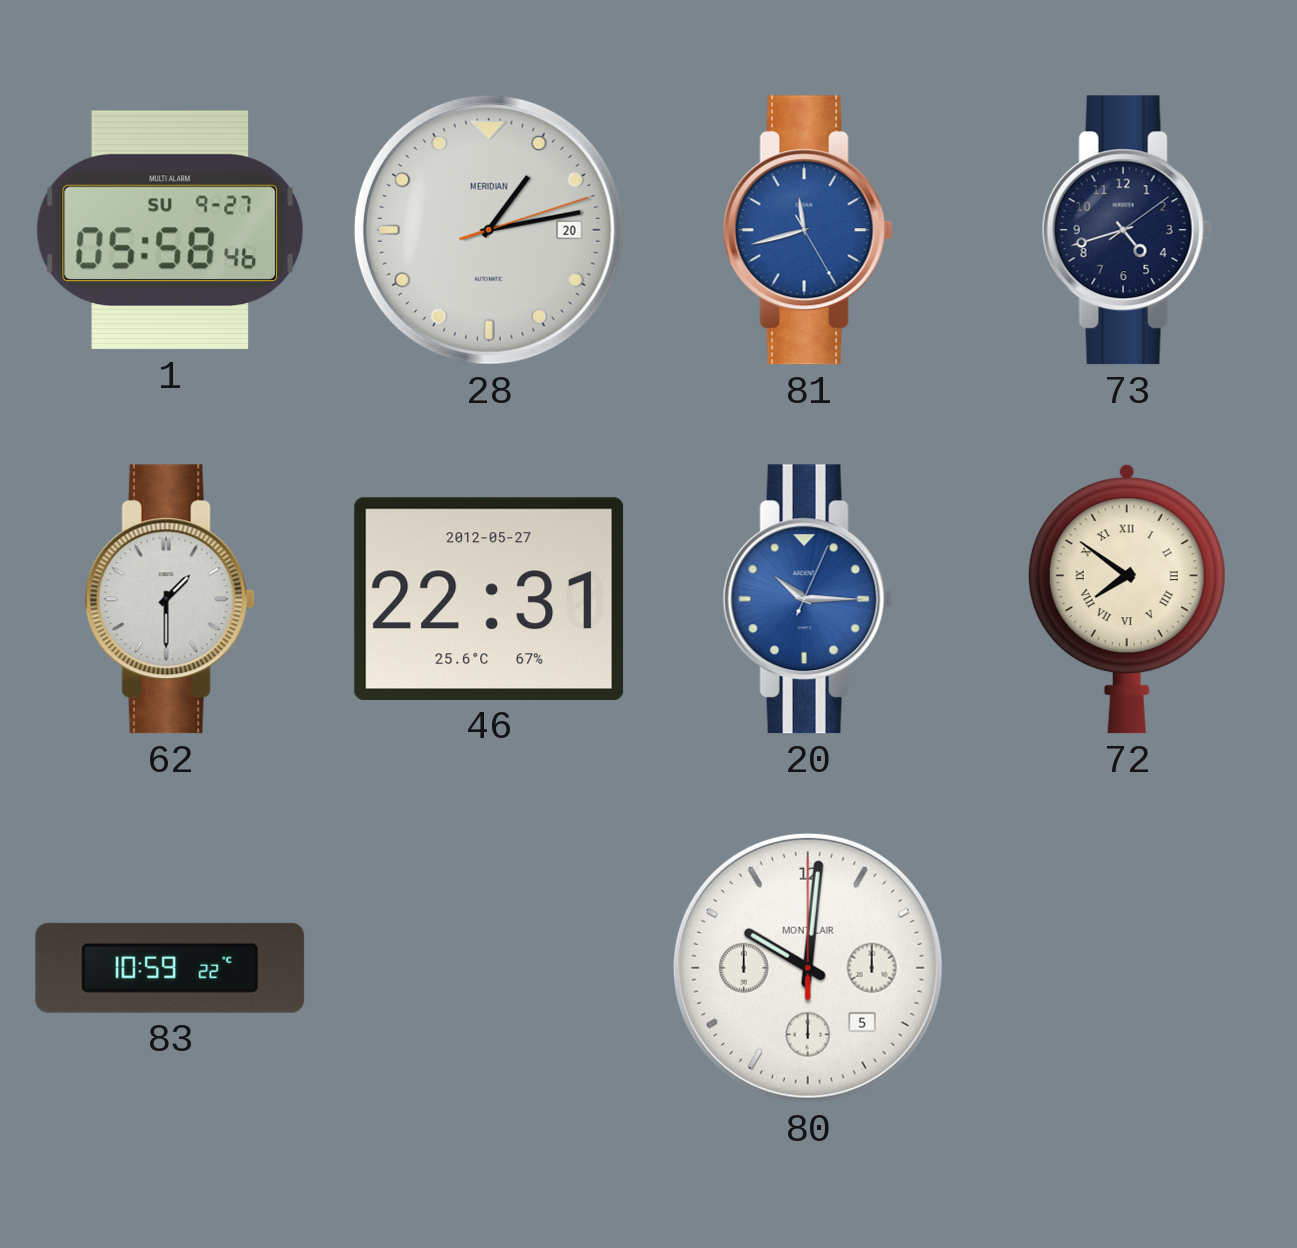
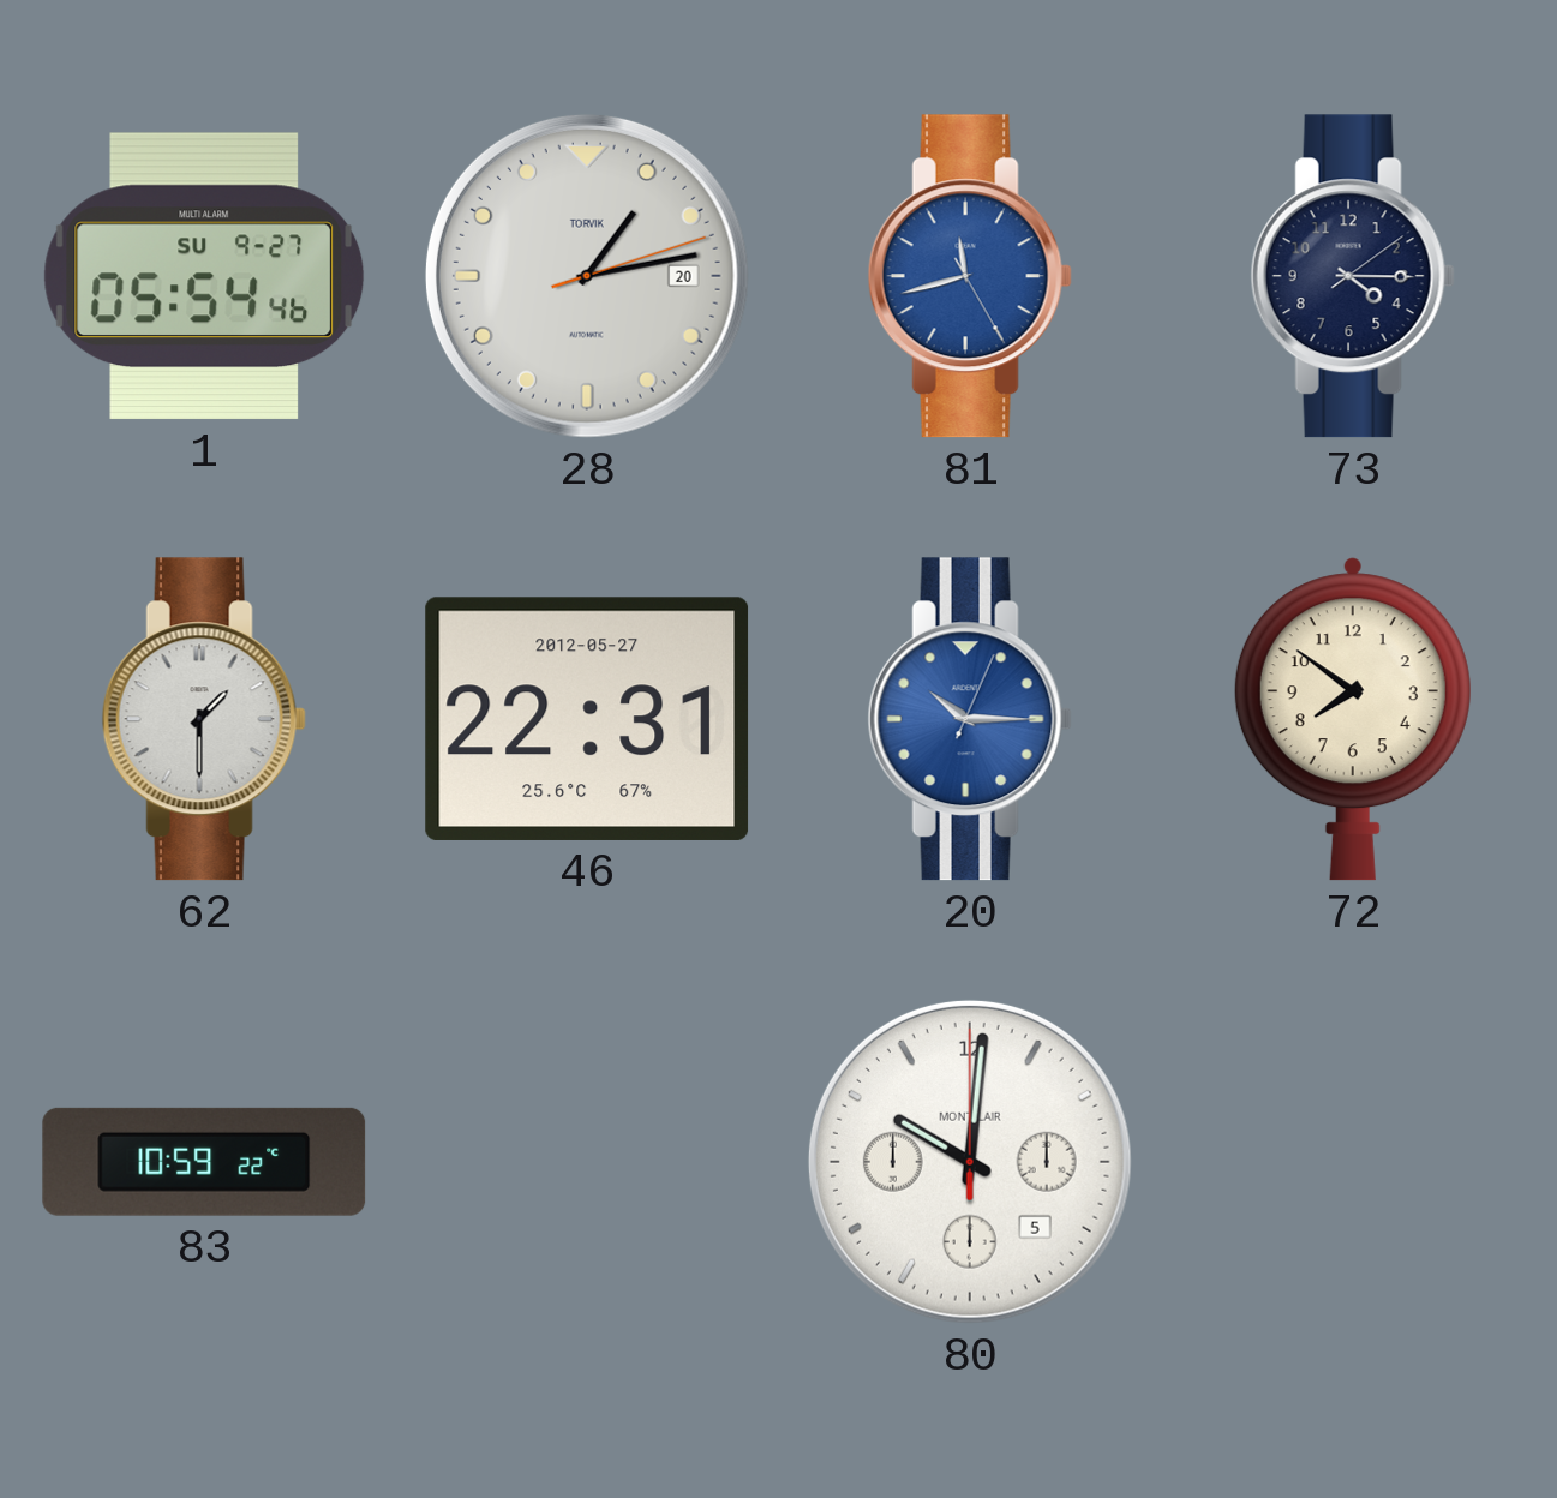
1: 05:58 -> 05:54
28 brand: MERIDIAN -> TORVIK
73: 4:42 -> 4:15
72 numerals: Roman -> Arabic
